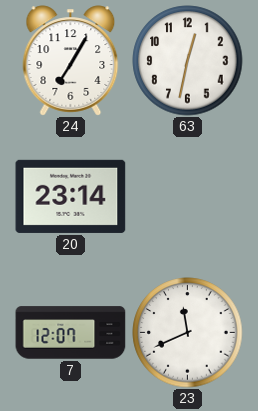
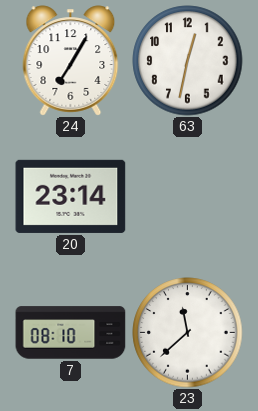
7: 12:07 -> 08:10
23: 11:41 -> 11:38
